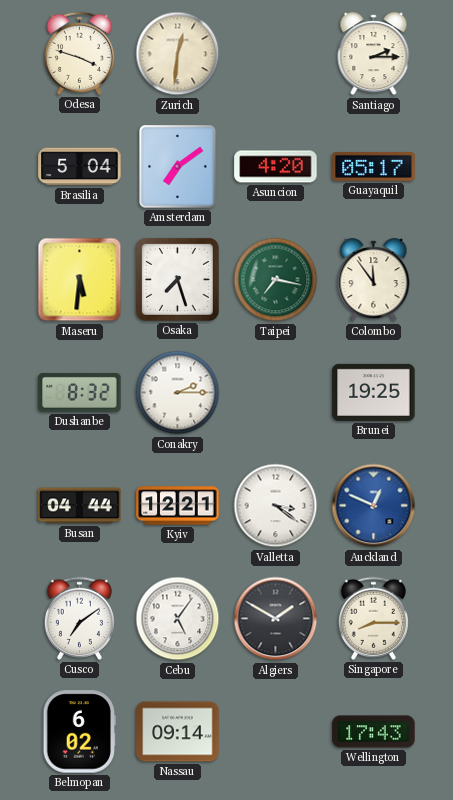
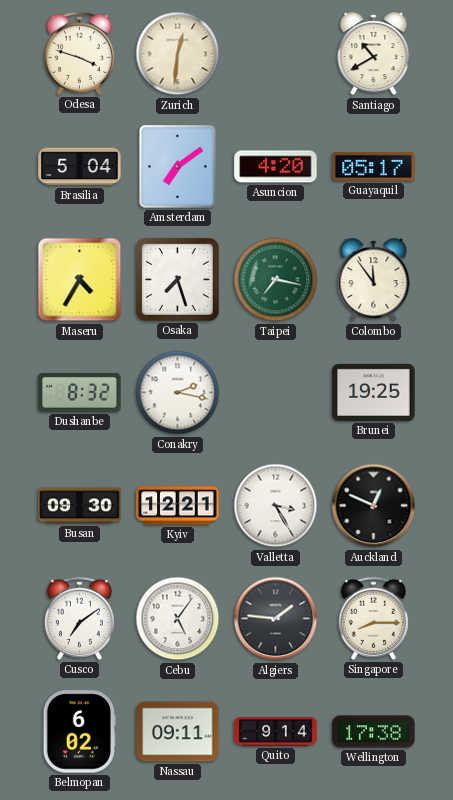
Santiago: 2:15 -> 10:40
Maseru: 5:31 -> 4:35
Conakry: 2:15 -> 2:17
Busan: 04:44 -> 09:30
Valletta: 3:21 -> 3:25
Auckland dial: blue -> black
Algiers: 1:50 -> 1:46
Nassau: 09:14 -> 09:11
Quito: none -> 9:14
Wellington: 17:43 -> 17:38
